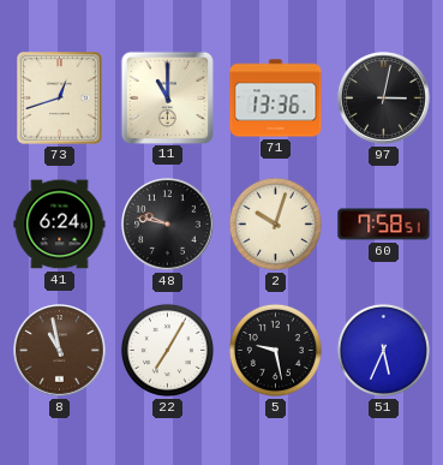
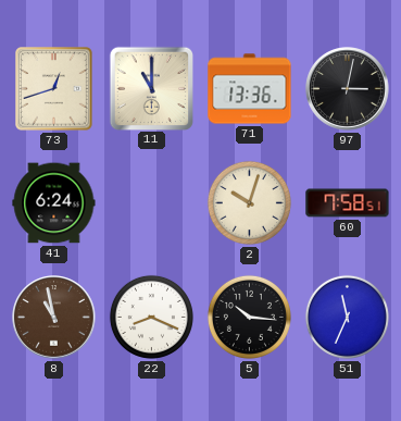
48: 9:47 -> none
22: 7:05 -> 8:19
5: 9:28 -> 10:16
51: 5:34 -> 11:34
